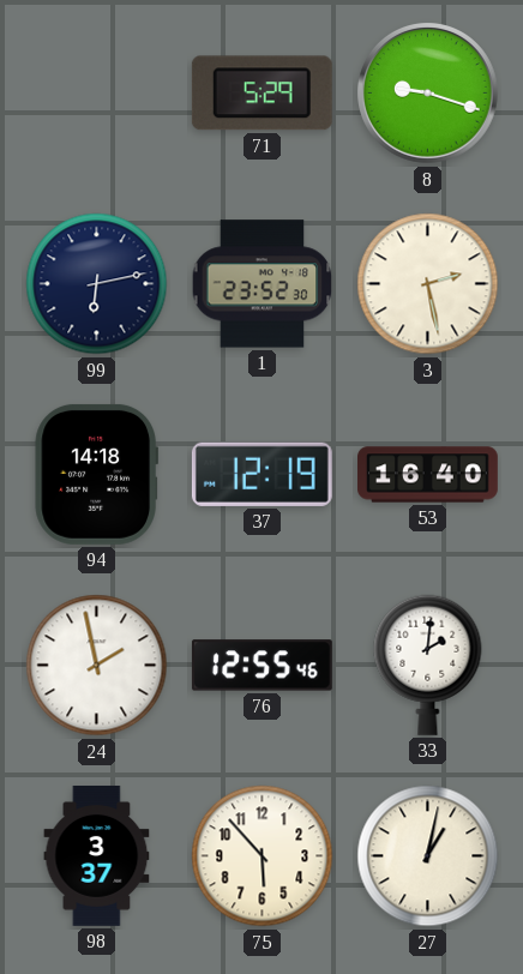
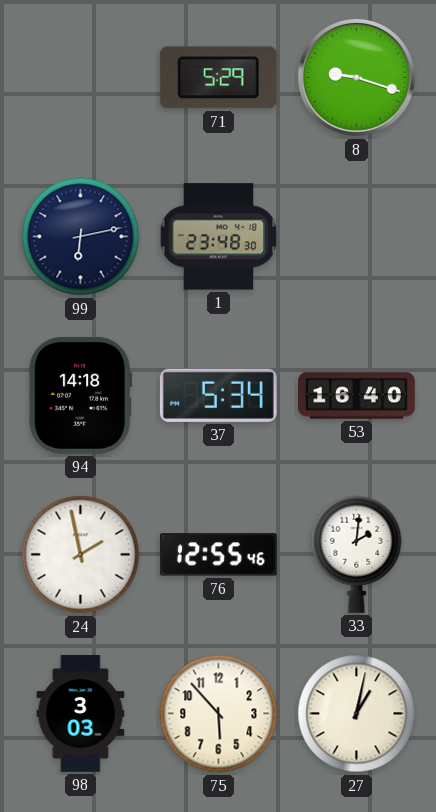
1: 23:52 -> 23:48
3: 2:28 -> none
37: 12:19 -> 5:34
98: 3:37 -> 3:03
